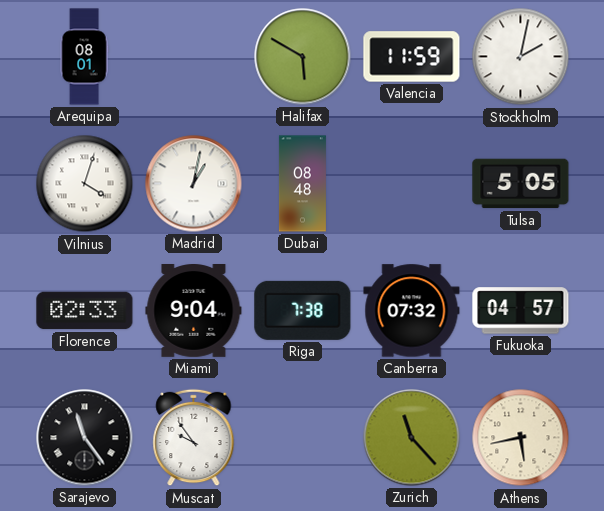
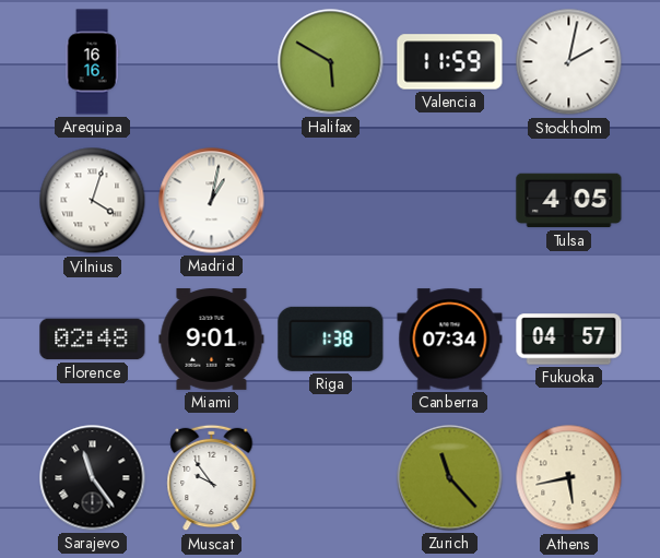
Arequipa: 08:01 -> 16:16
Dubai: 08:48 -> none
Tulsa: 5:05 -> 4:05
Florence: 02:33 -> 02:48
Miami: 9:04 -> 9:01
Riga: 7:38 -> 1:38
Canberra: 07:32 -> 07:34
